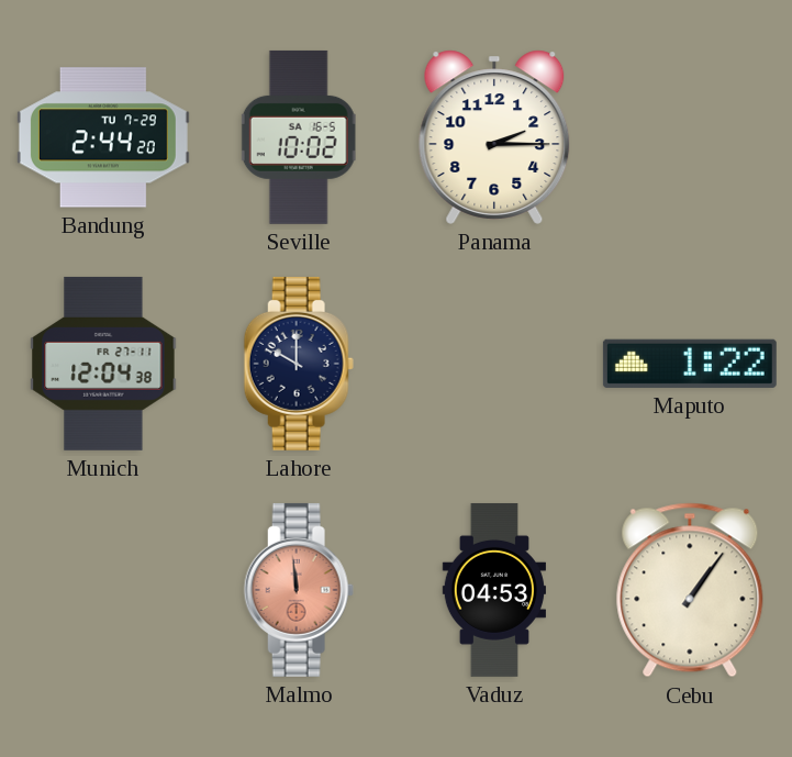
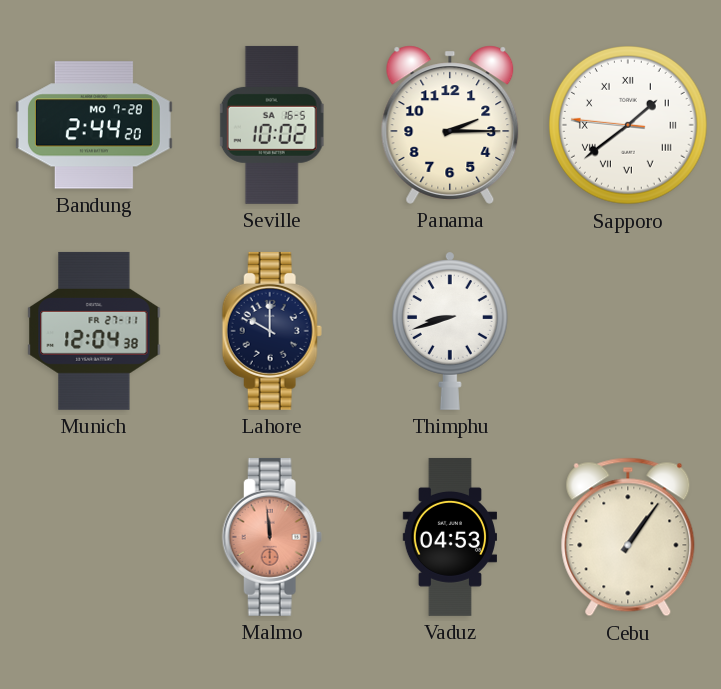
Bandung date: TU 7-29 -> MO 7-28
Sapporo: none -> 1:38
Thimphu: none -> 8:42
Maputo: 1:22 -> none
